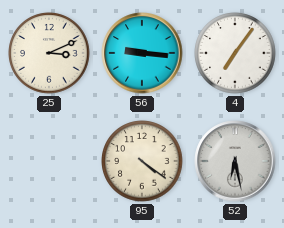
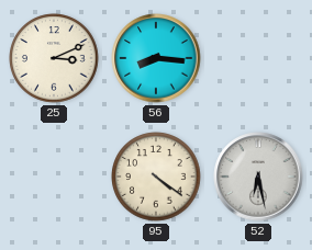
56: 9:16 -> 8:16
4: 7:06 -> none
